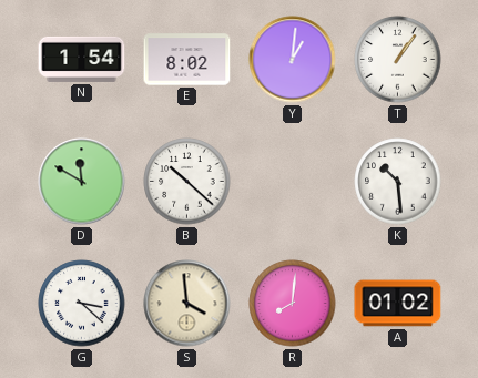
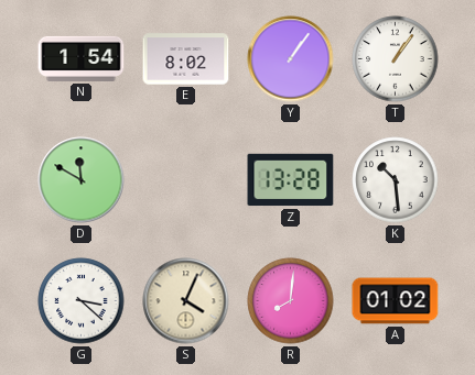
Y: 1:01 -> 1:06
B: 10:22 -> none
Z: none -> 13:28
S: 3:59 -> 4:04
